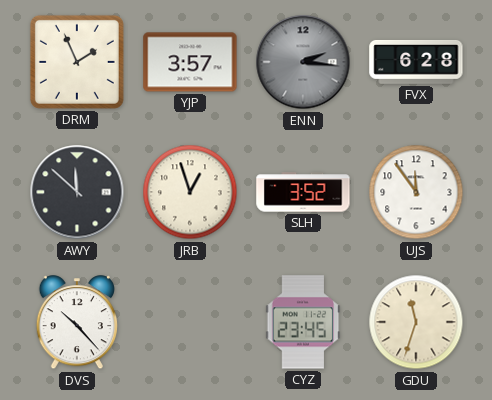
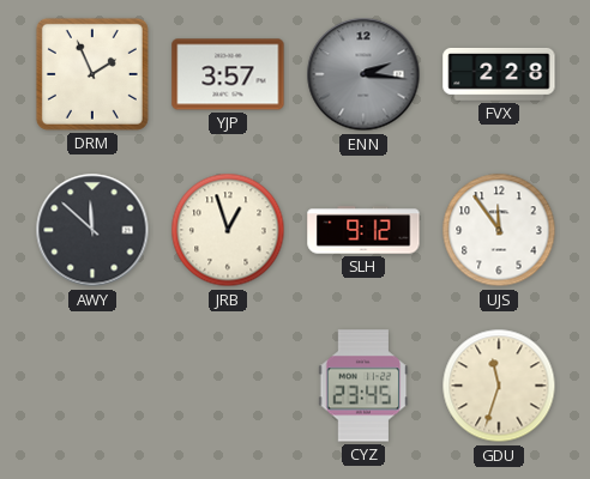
FVX: 6:28 -> 2:28
SLH: 3:52 -> 9:12
DVS: 10:23 -> none
